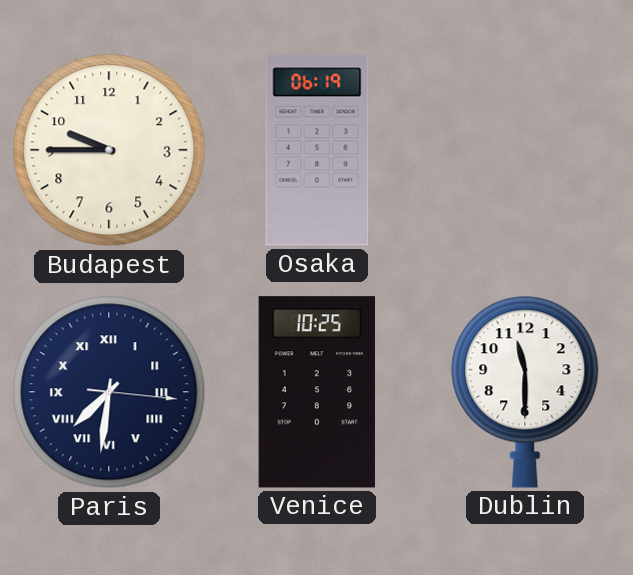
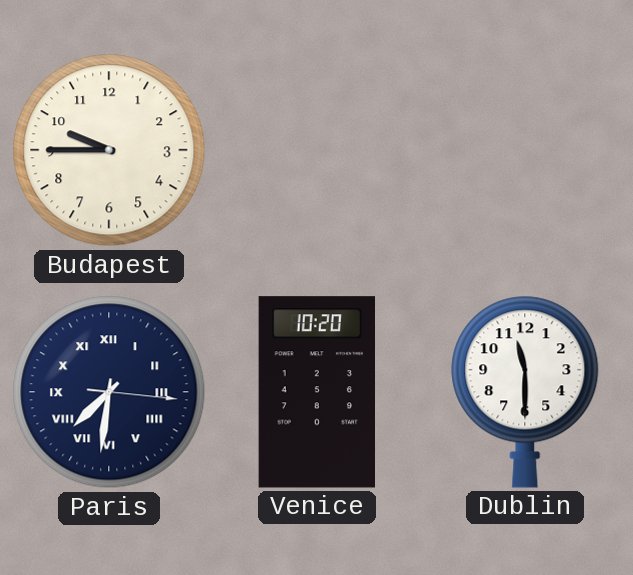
Osaka: 06:19 -> none
Venice: 10:25 -> 10:20
